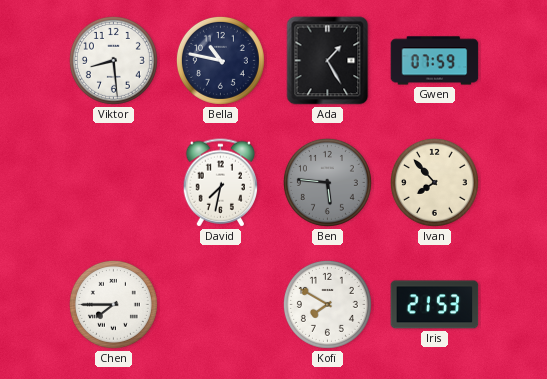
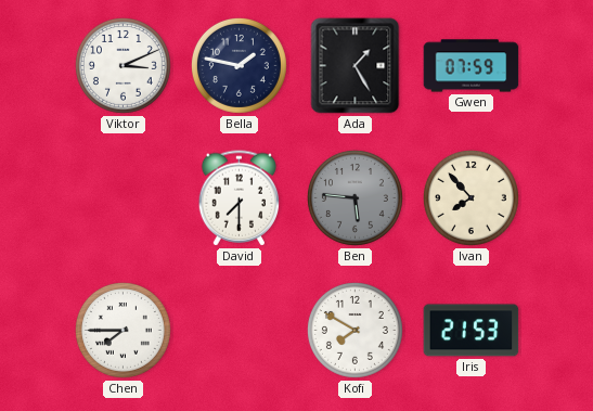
Viktor: 8:29 -> 3:11
Bella: 10:47 -> 1:47
David: 7:32 -> 7:30
